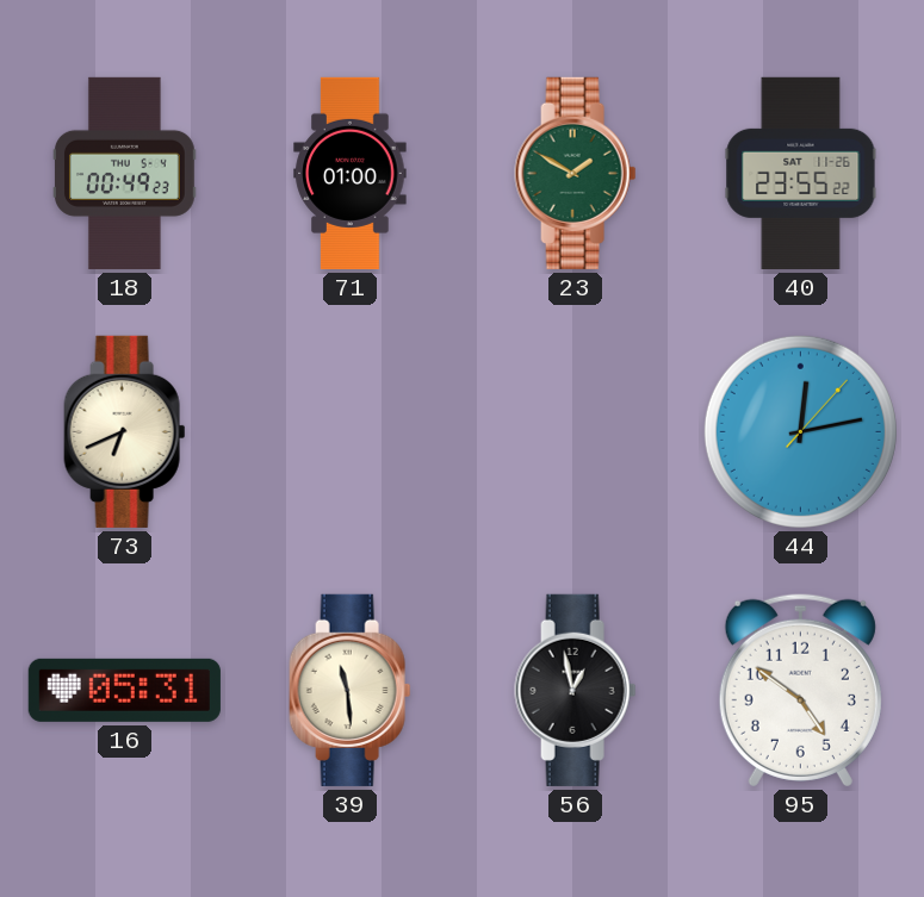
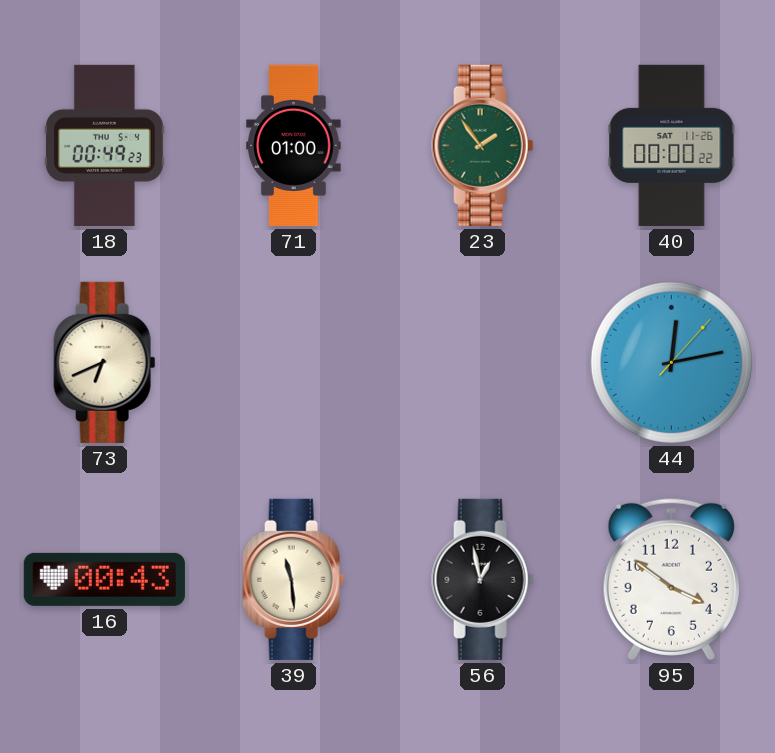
23: 1:50 -> 1:54
40: 23:55 -> 00:00
16: 05:31 -> 00:43
95: 4:51 -> 3:51
